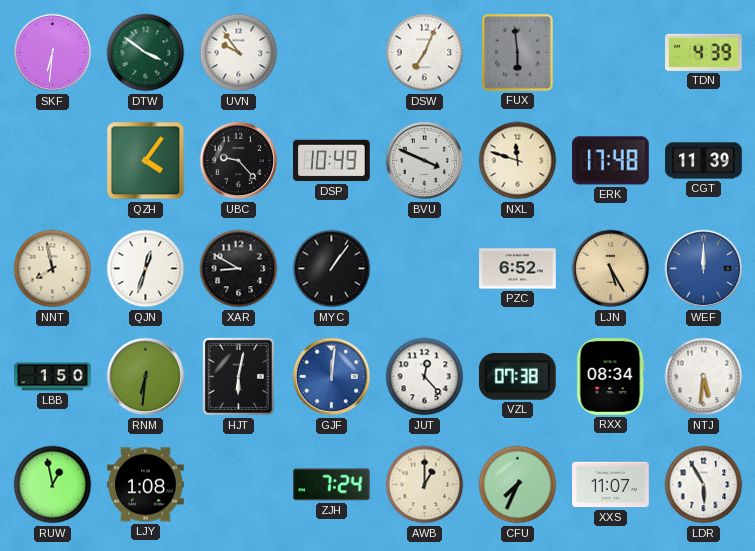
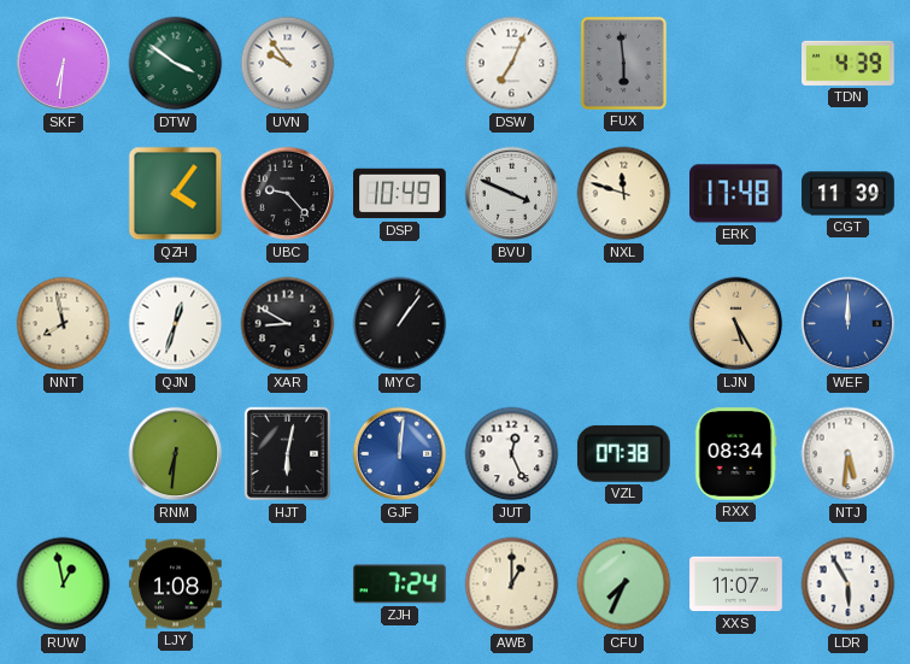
PZC: 6:52 -> none
LBB: 1:50 -> none
JUT: 12:23 -> 12:26
